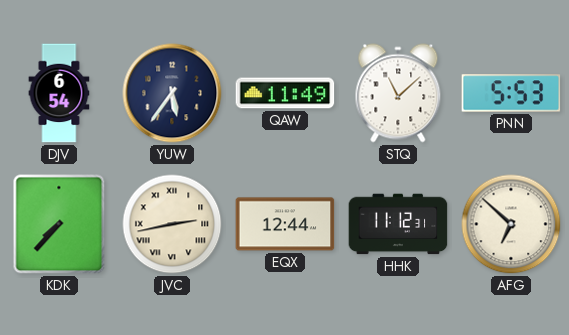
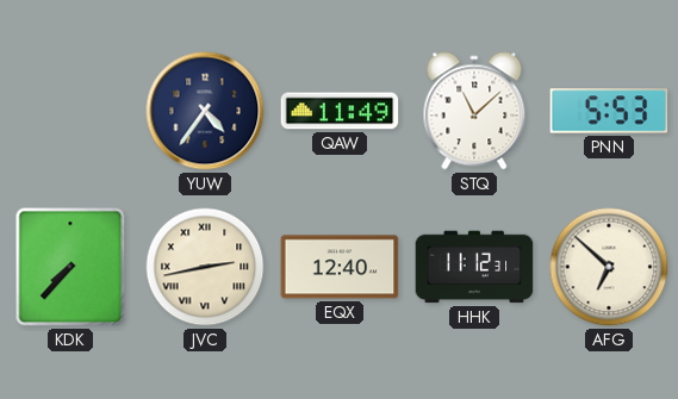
DJV: 6:54 -> none
YUW: 5:36 -> 4:36
EQX: 12:44 -> 12:40
